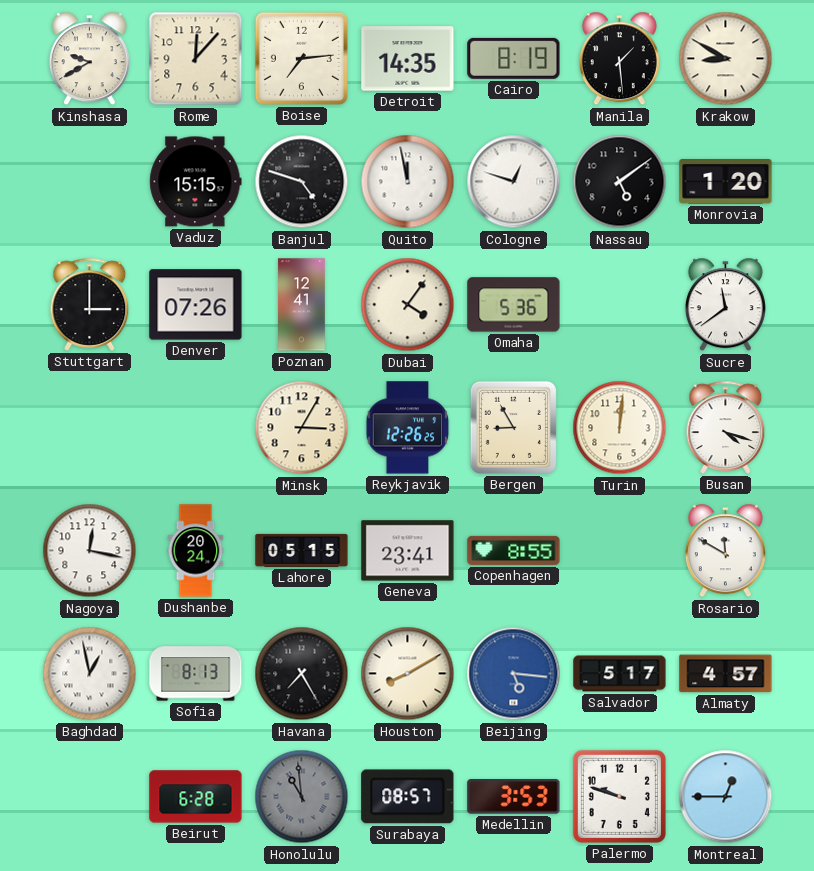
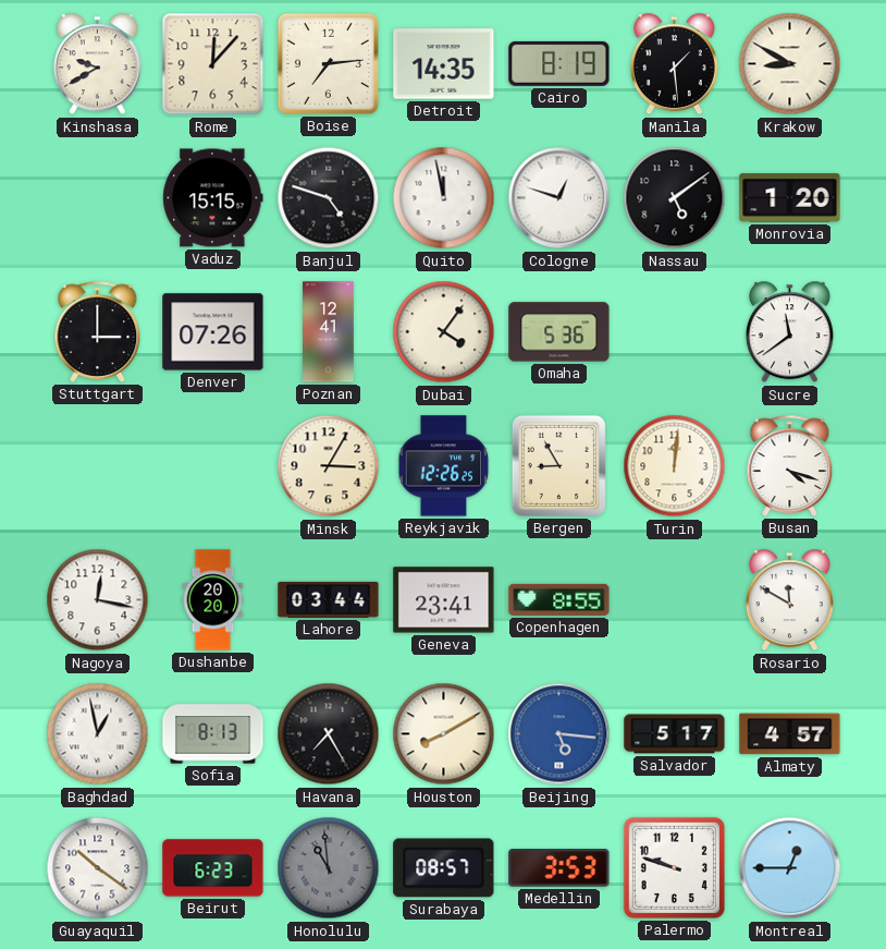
Dushanbe: 20:24 -> 20:20
Lahore: 05:15 -> 03:44
Guayaquil: none -> 10:21
Beirut: 6:28 -> 6:23
